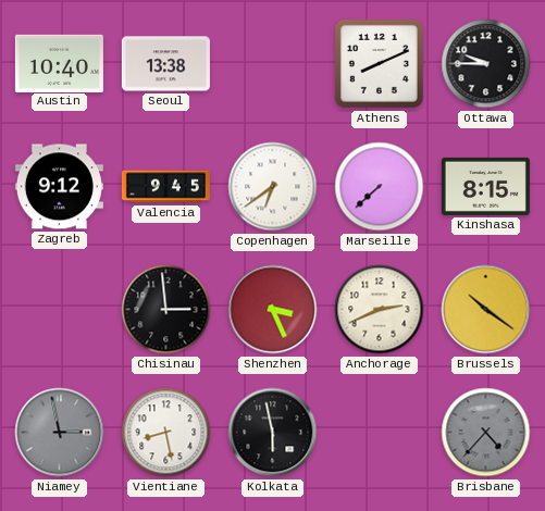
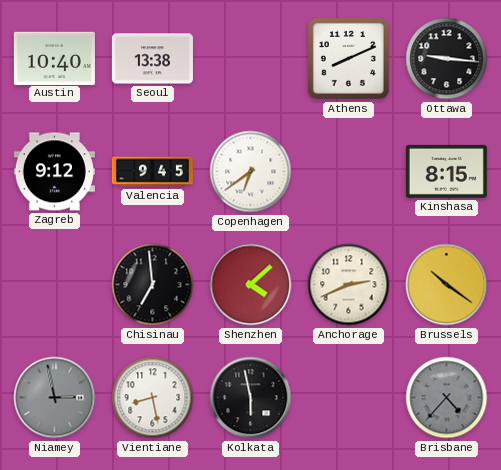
Ottawa: 9:45 -> 9:16
Marseille: 7:38 -> none
Chisinau: 2:59 -> 6:59
Shenzhen: 3:26 -> 4:08
